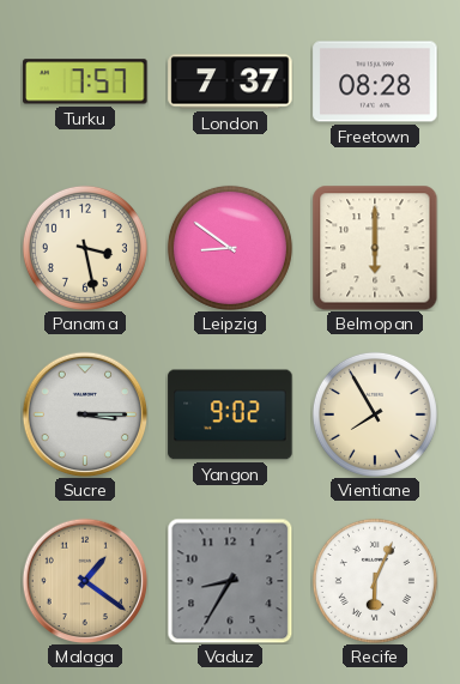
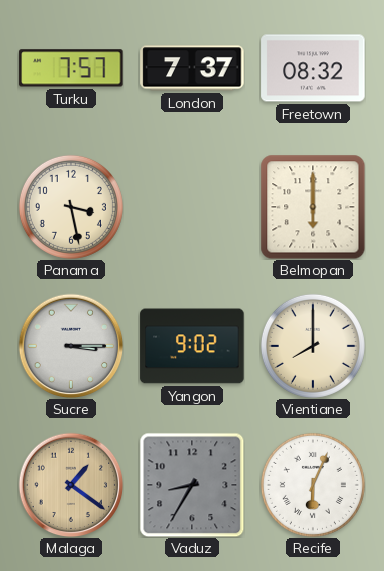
Freetown: 08:28 -> 08:32
Leipzig: 8:51 -> none
Vientiane: 7:55 -> 8:00
